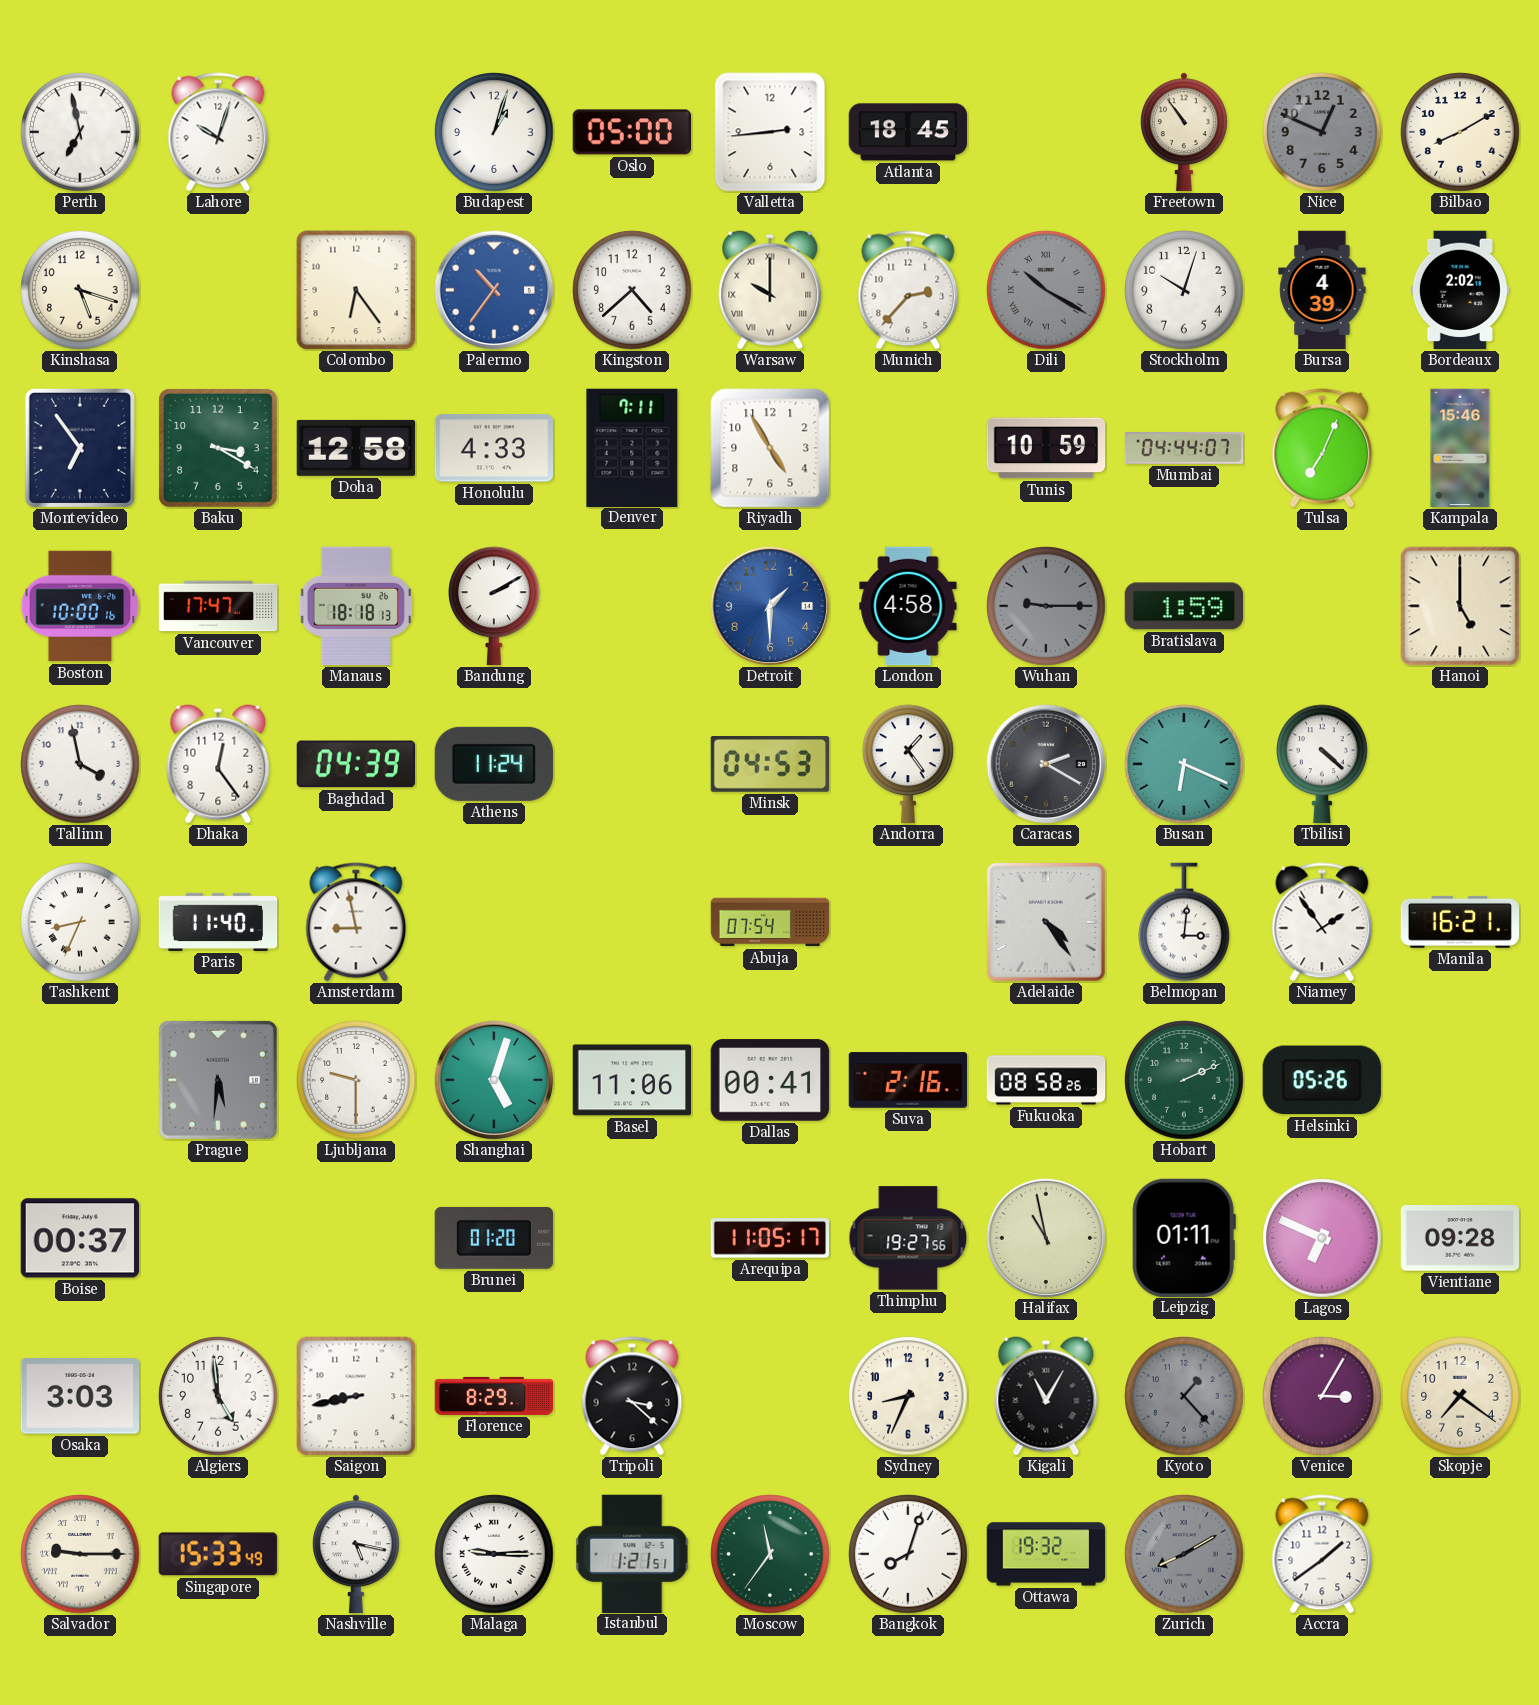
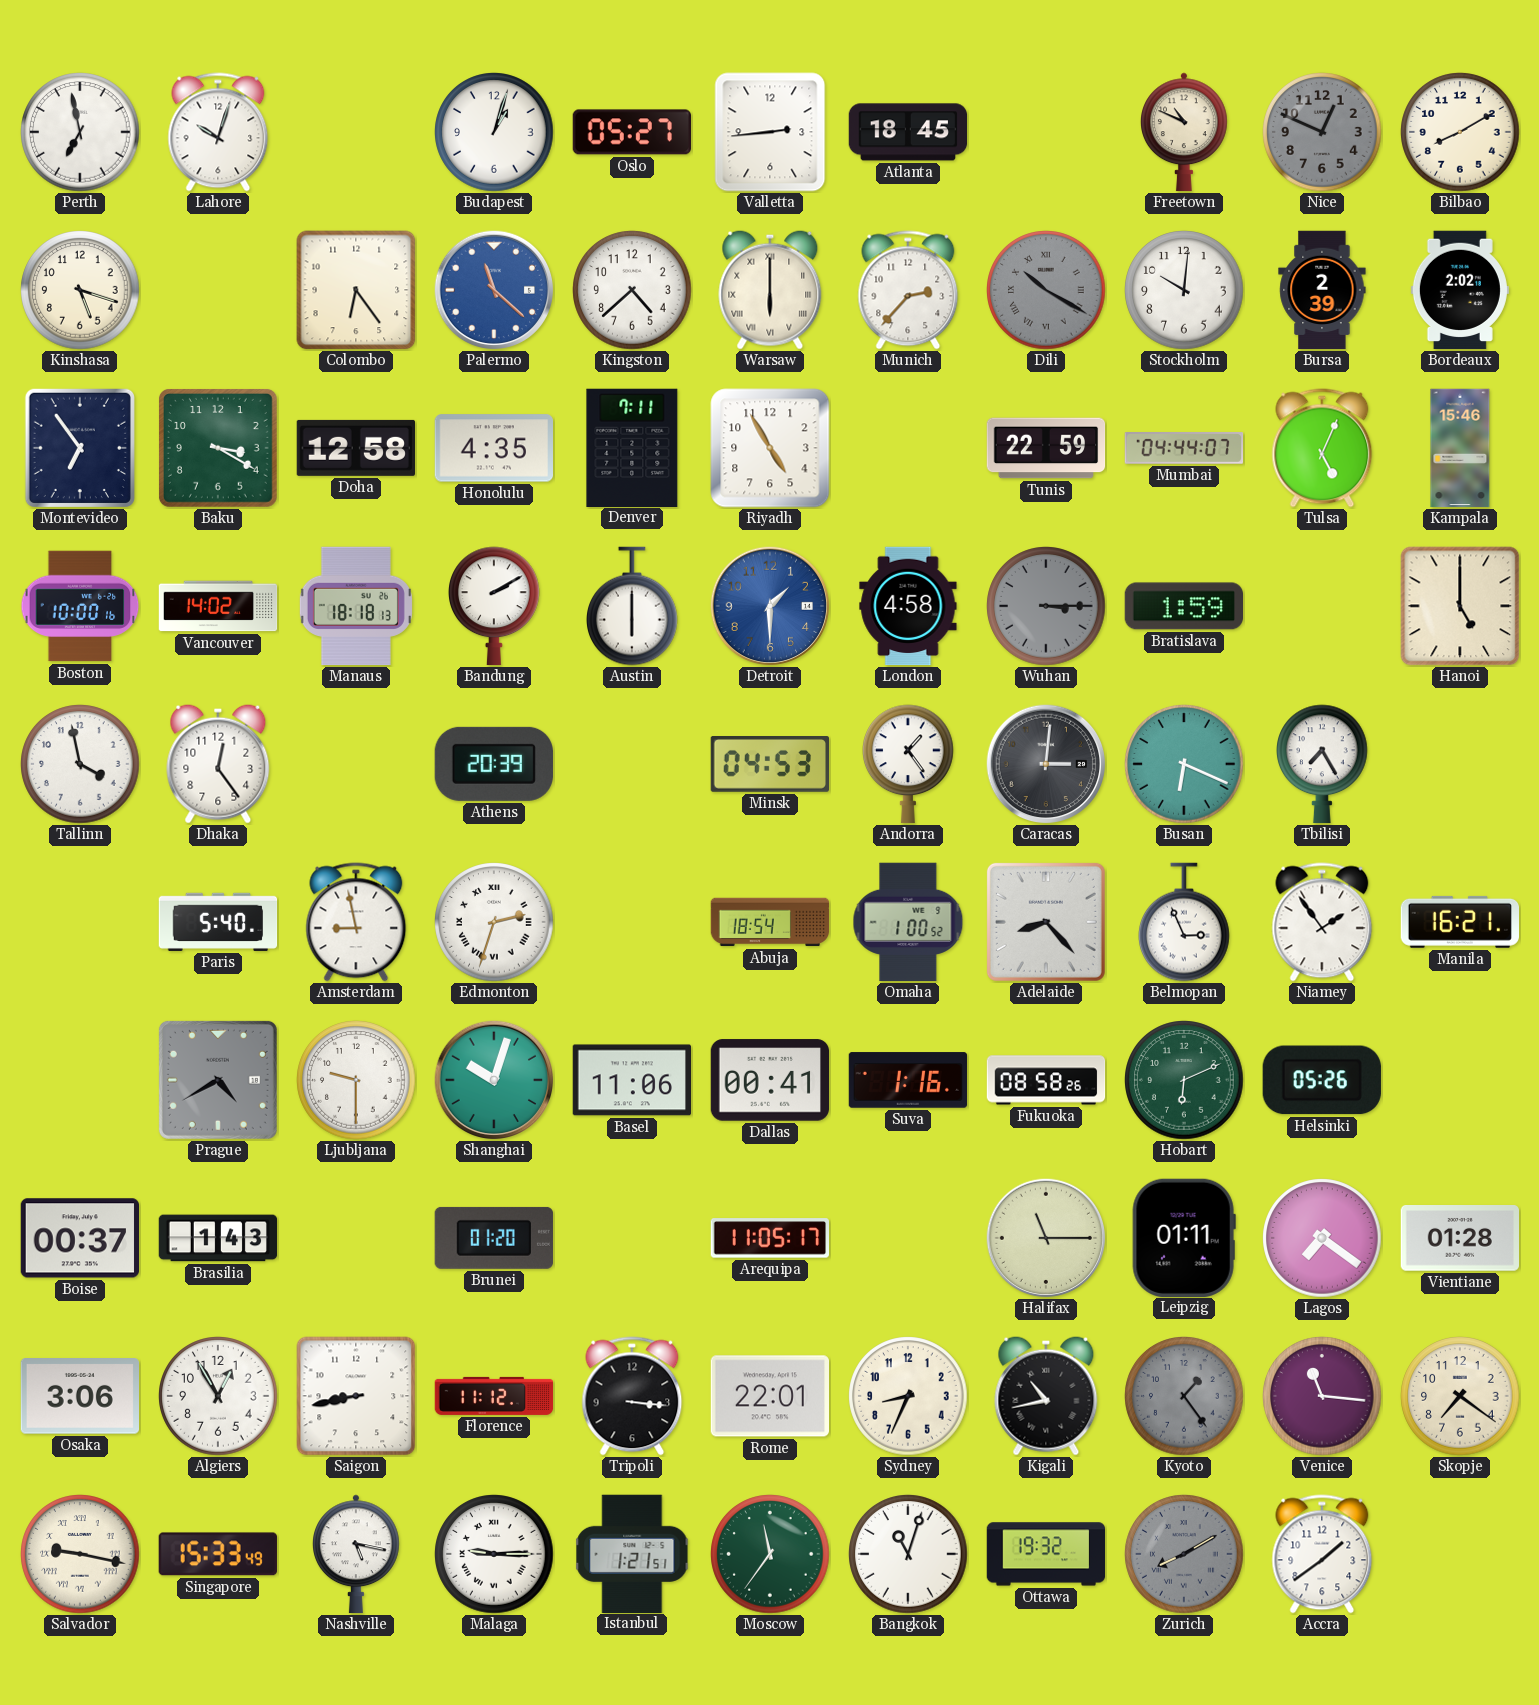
Oslo: 05:00 -> 05:27
Freetown: 10:54 -> 10:49
Palermo: 10:36 -> 11:22
Warsaw: 10:00 -> 6:00
Stockholm: 10:03 -> 10:01
Bursa: 4:39 -> 2:39
Honolulu: 4:33 -> 4:35
Tunis: 10:59 -> 22:59
Tulsa: 7:04 -> 5:04
Vancouver: 17:47 -> 14:02
Austin: none -> 6:00
Wuhan: 9:15 -> 3:15
Baghdad: 04:39 -> none
Athens: 11:24 -> 20:39
Caracas: 2:20 -> 3:01
Tbilisi: 4:22 -> 7:25
Tashkent: 8:34 -> none
Paris: 11:40 -> 5:40
Edmonton: none -> 2:33
Abuja: 07:54 -> 18:54
Omaha: none -> 1:00
Adelaide: 4:24 -> 8:23
Belmopan: 3:01 -> 2:56
Prague: 5:31 -> 4:40
Shanghai: 5:03 -> 10:03
Suva: 2:16 -> 1:16
Hobart: 2:11 -> 6:11
Brasilia: none -> 1:43
Thimphu: 19:27 -> none
Halifax: 10:58 -> 11:15
Lagos: 6:49 -> 7:21
Vientiane: 09:28 -> 01:28
Osaka: 3:03 -> 3:06
Algiers: 4:59 -> 12:55
Florence: 8:29 -> 11:12
Tripoli: 3:22 -> 3:16
Rome: none -> 22:01
Kigali: 11:05 -> 10:43
Kyoto: 1:23 -> 1:24
Venice: 3:05 -> 11:16
Salvador: 9:15 -> 9:17
Bangkok: 8:03 -> 11:03
